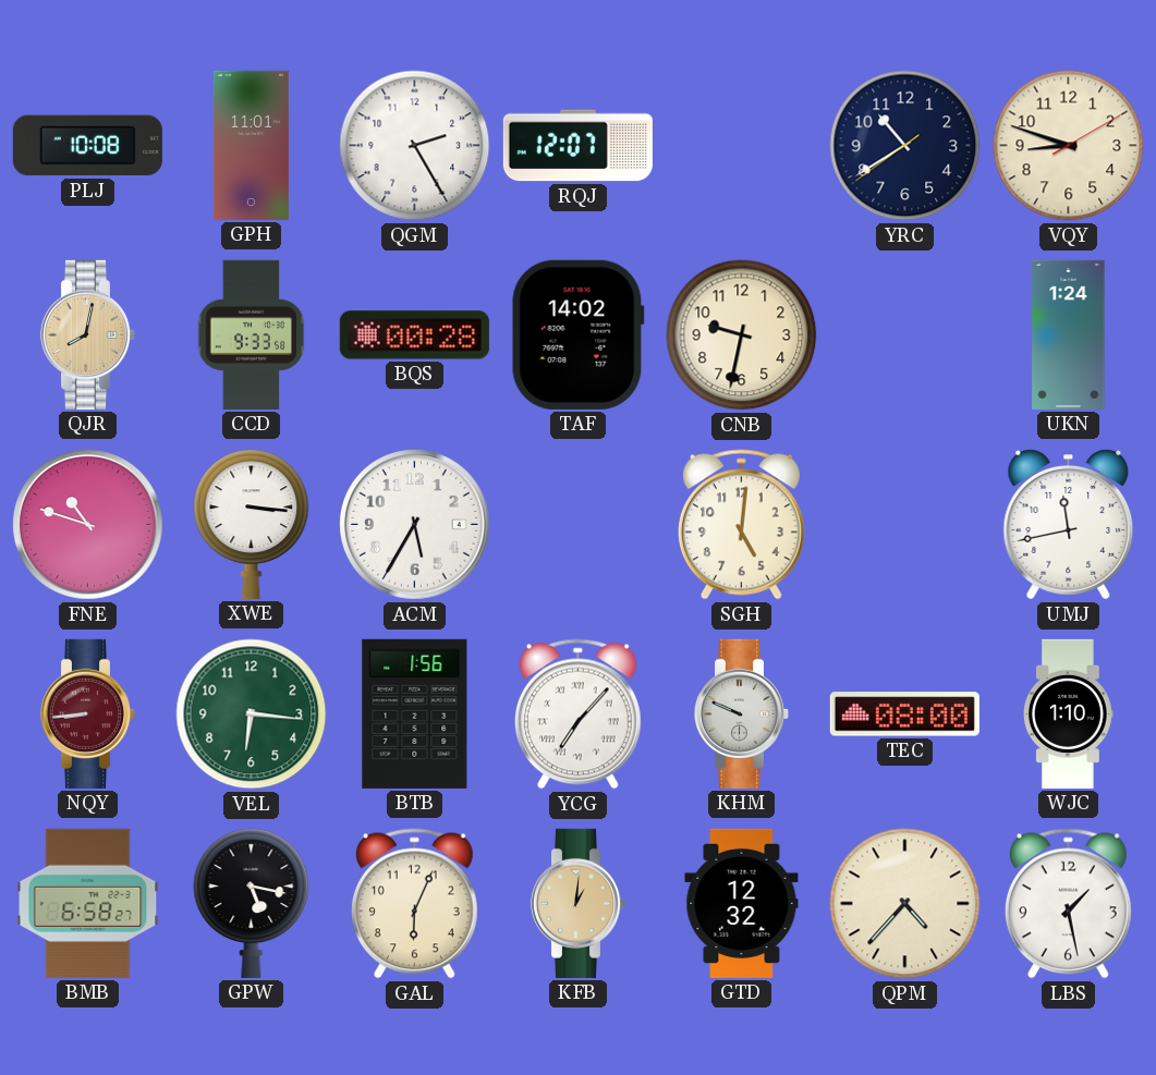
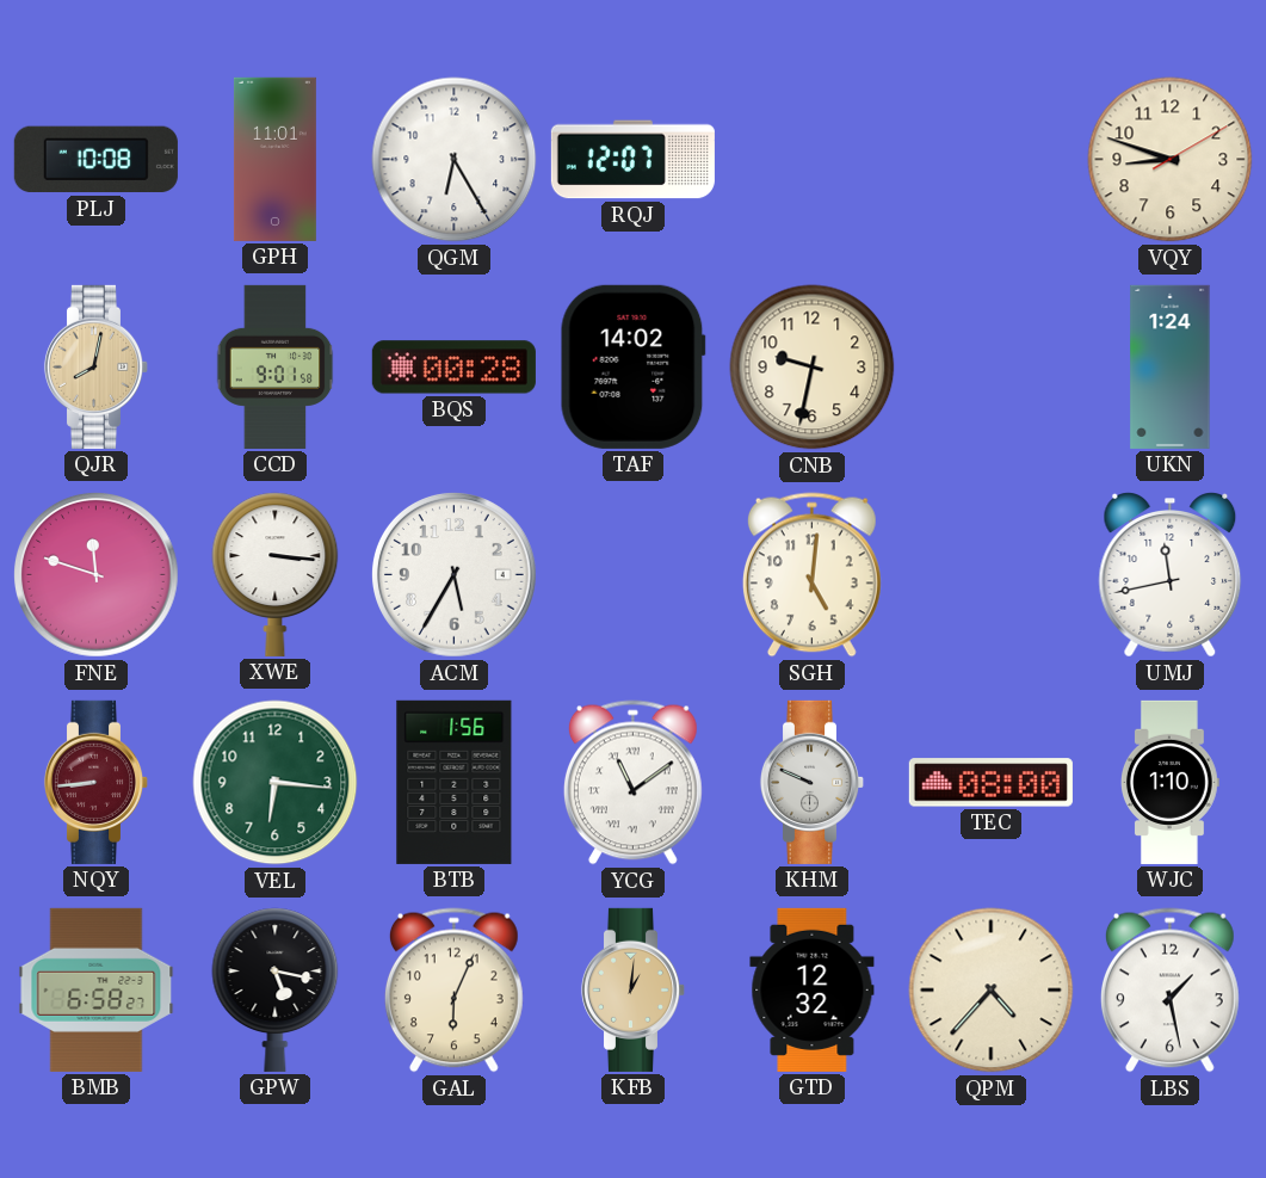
QGM: 2:25 -> 6:25
YRC: 10:39 -> none
CCD: 9:33 -> 9:01
FNE: 10:48 -> 11:48
YCG: 7:07 -> 11:09
